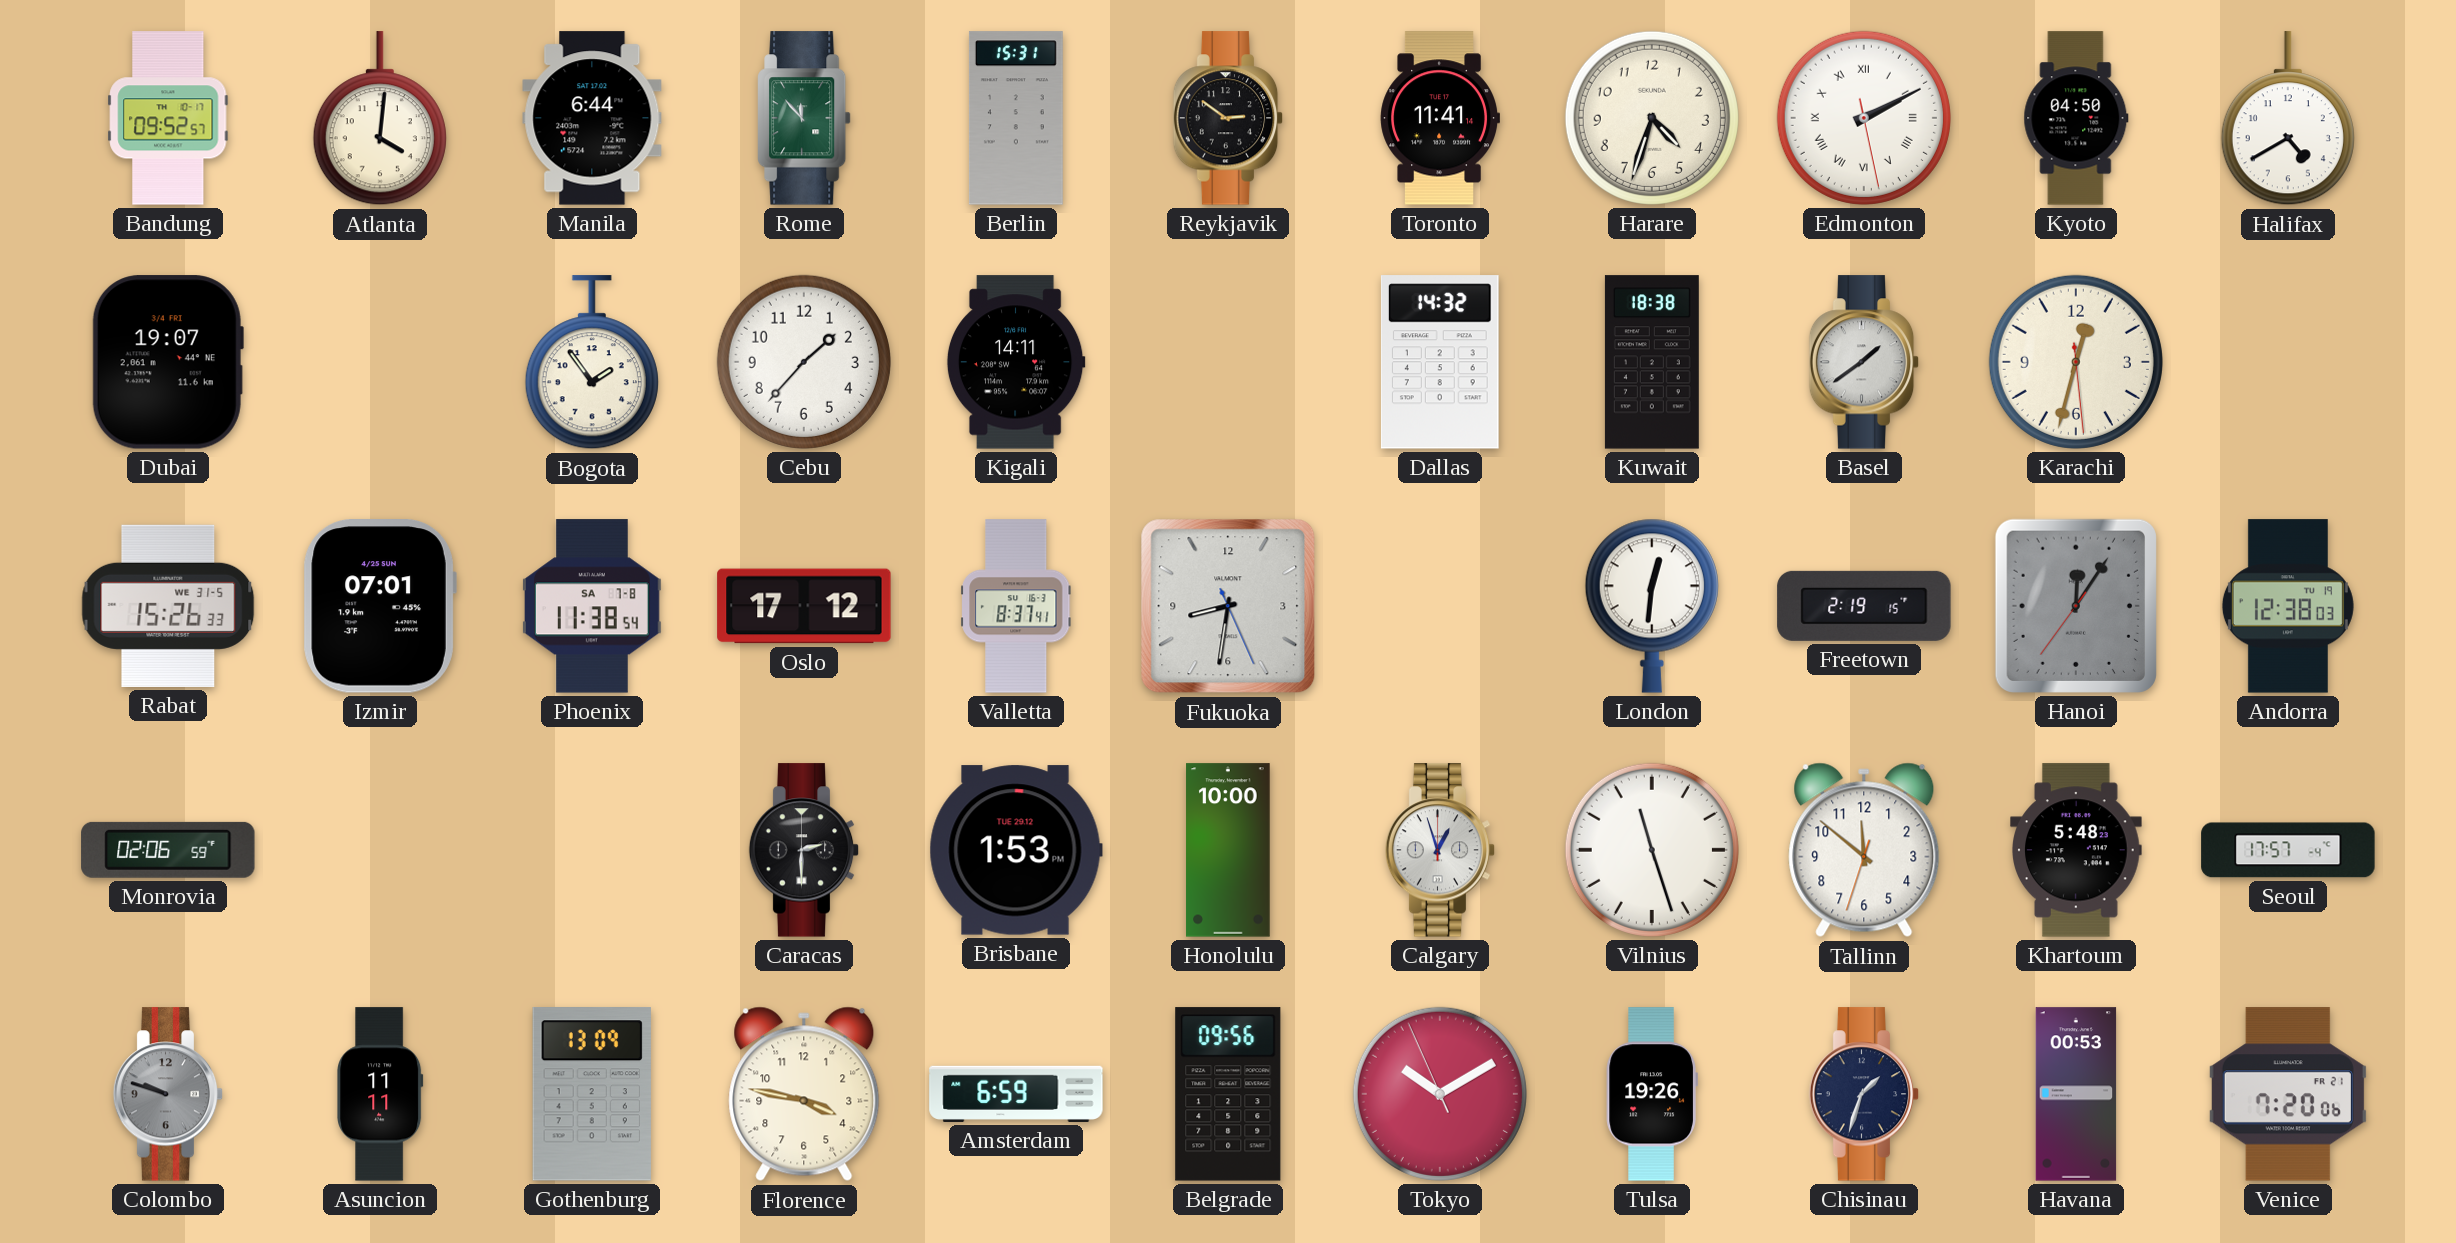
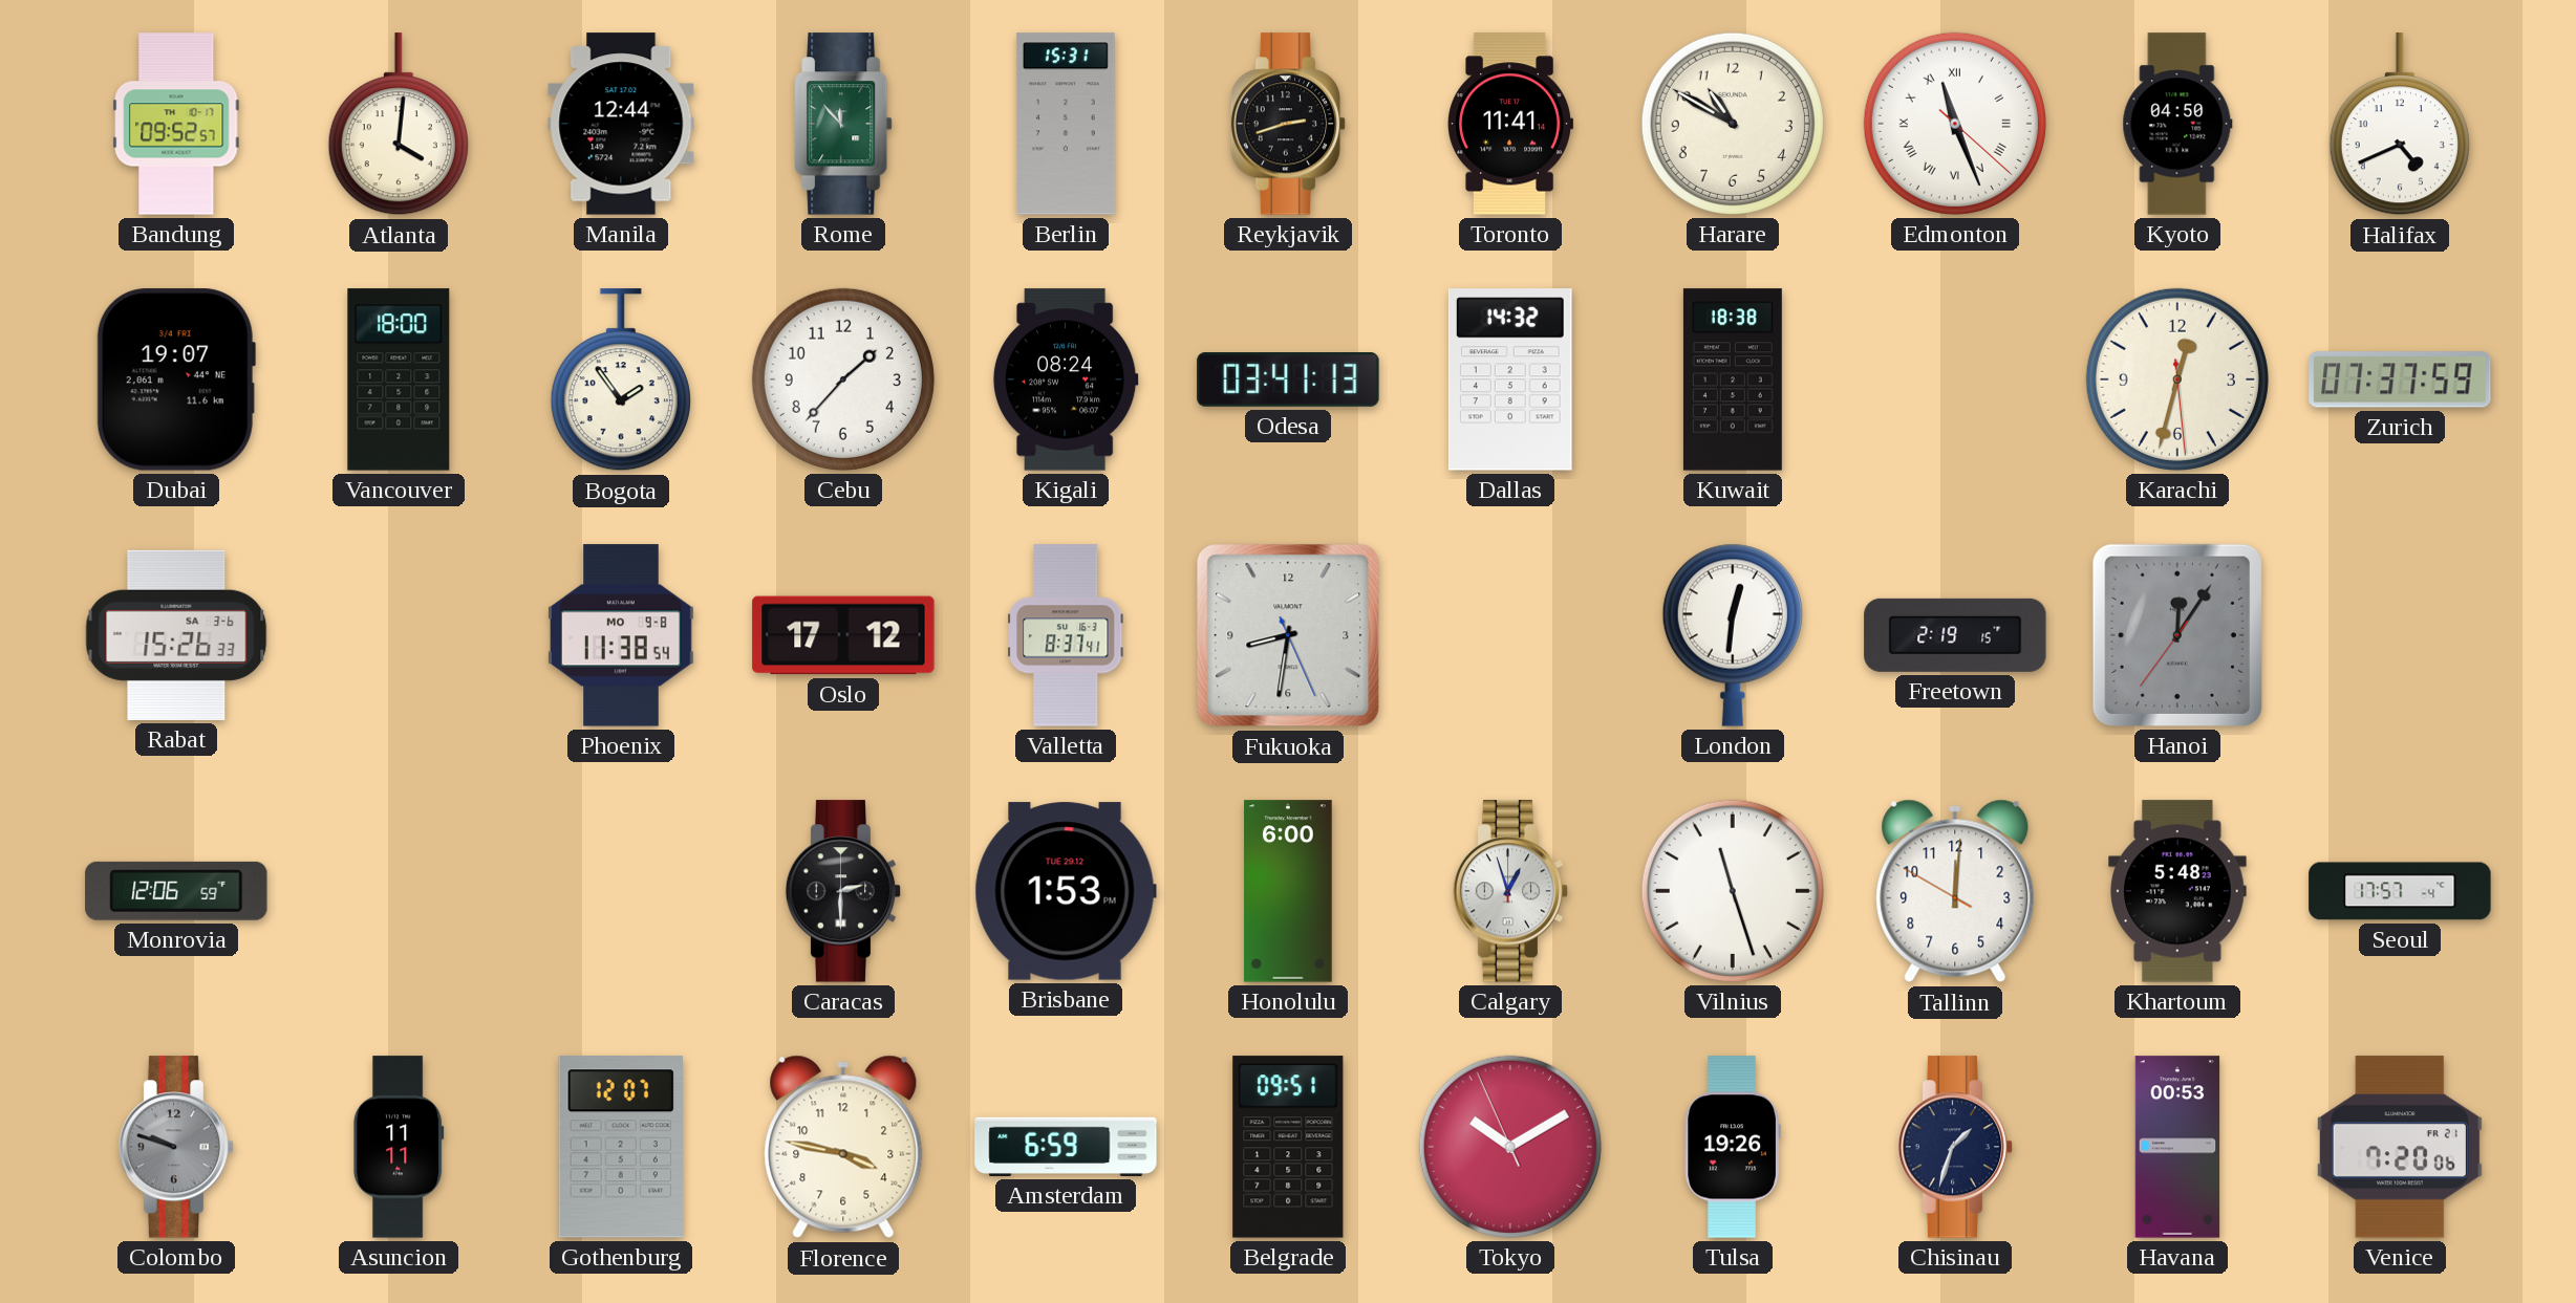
Manila: 6:44 -> 12:44
Reykjavik: 2:51 -> 2:42
Harare: 4:33 -> 10:50
Edmonton: 2:10 -> 11:26
Halifax: 4:40 -> 4:41
Vancouver: none -> 18:00
Kigali: 14:11 -> 08:24
Odesa: none -> 03:41
Basel: 1:39 -> none
Zurich: none -> 07:37
Rabat date: WE 31-5 -> SA 3-6
Izmir: 07:01 -> none
Phoenix date: SA 7-8 -> MO 9-8
Andorra: 12:38 -> none
Monrovia: 02:06 -> 12:06
Honolulu: 10:00 -> 6:00
Tallinn: 11:51 -> 12:00
Gothenburg: 13:09 -> 12:07
Belgrade: 09:56 -> 09:51
